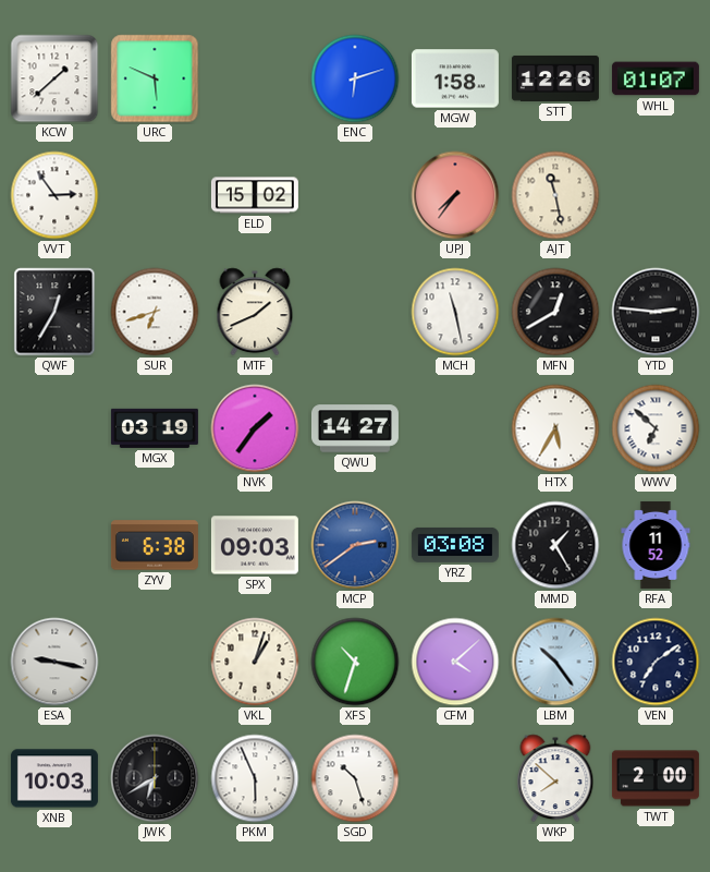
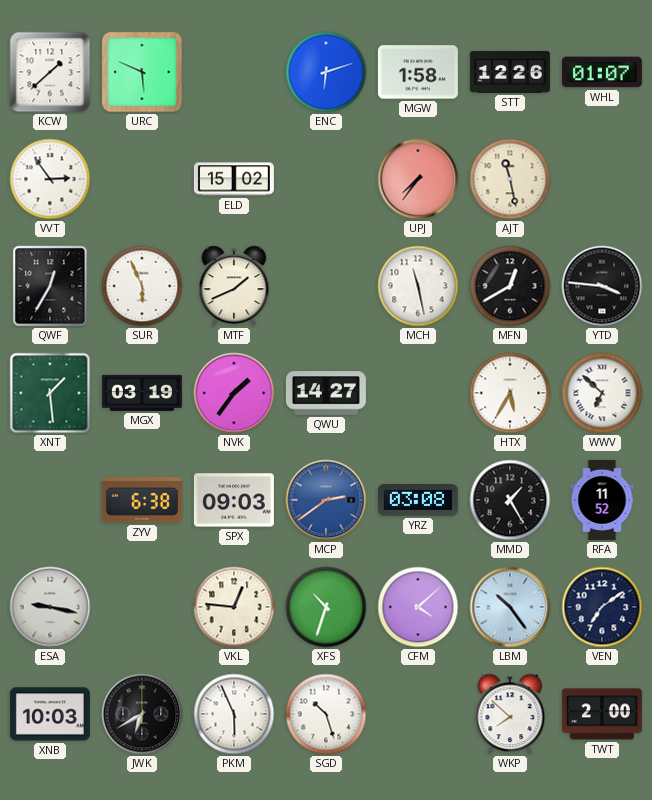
SUR: 6:42 -> 5:56
YTD: 2:46 -> 3:46
XNT: none -> 1:29
VKL: 1:03 -> 12:46
